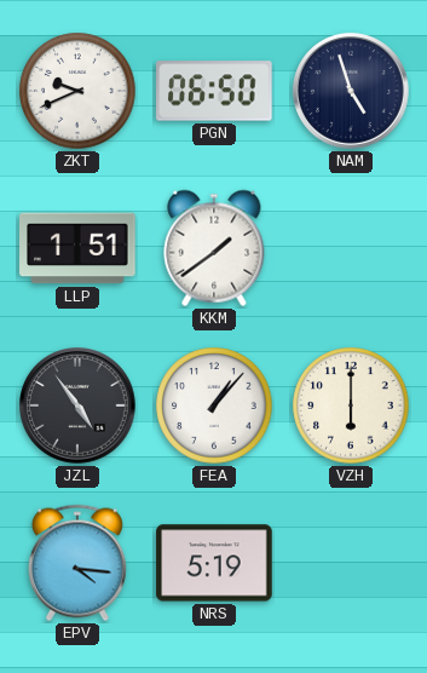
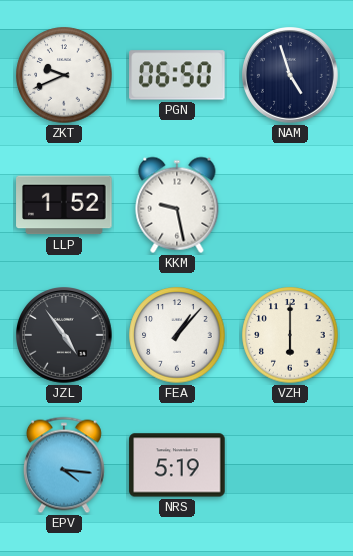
LLP: 1:51 -> 1:52
KKM: 1:39 -> 9:28
